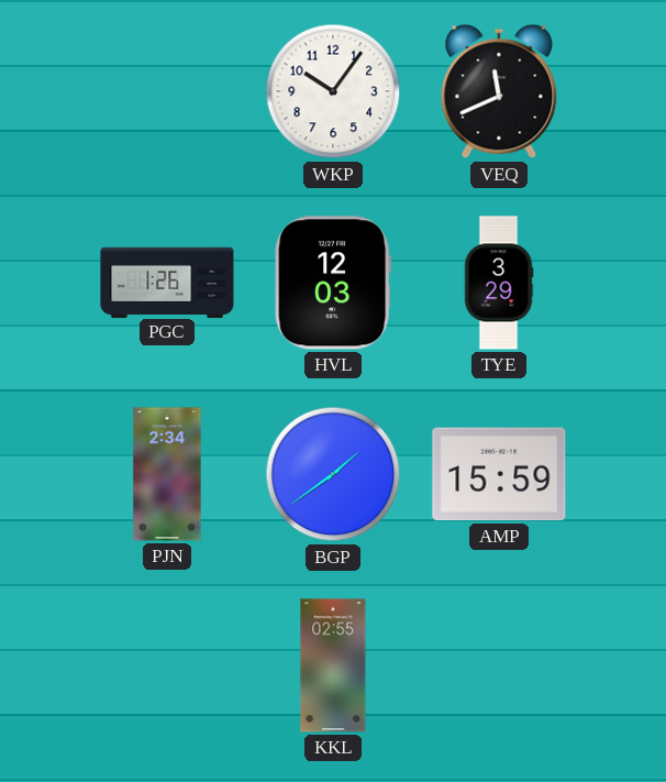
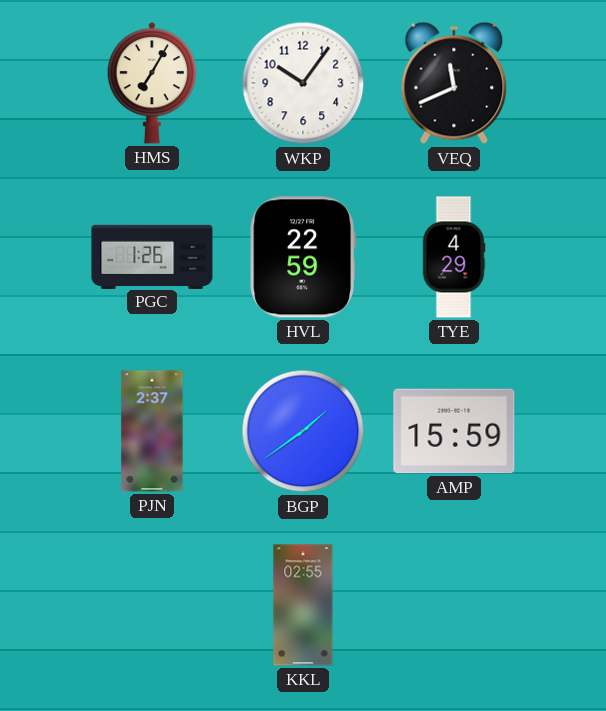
HMS: none -> 7:05
HVL: 12:03 -> 22:59
TYE: 3:29 -> 4:29
PJN: 2:34 -> 2:37
